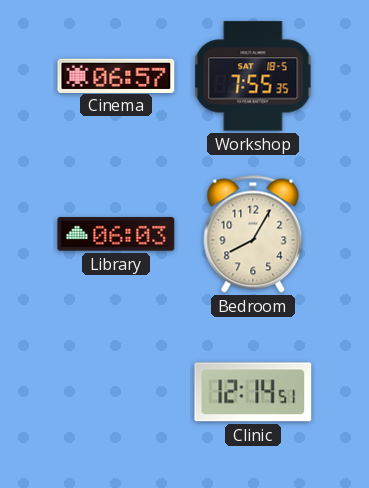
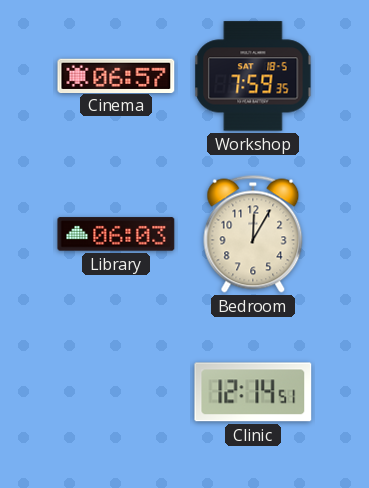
Workshop: 7:55 -> 7:59
Bedroom: 8:05 -> 12:05
